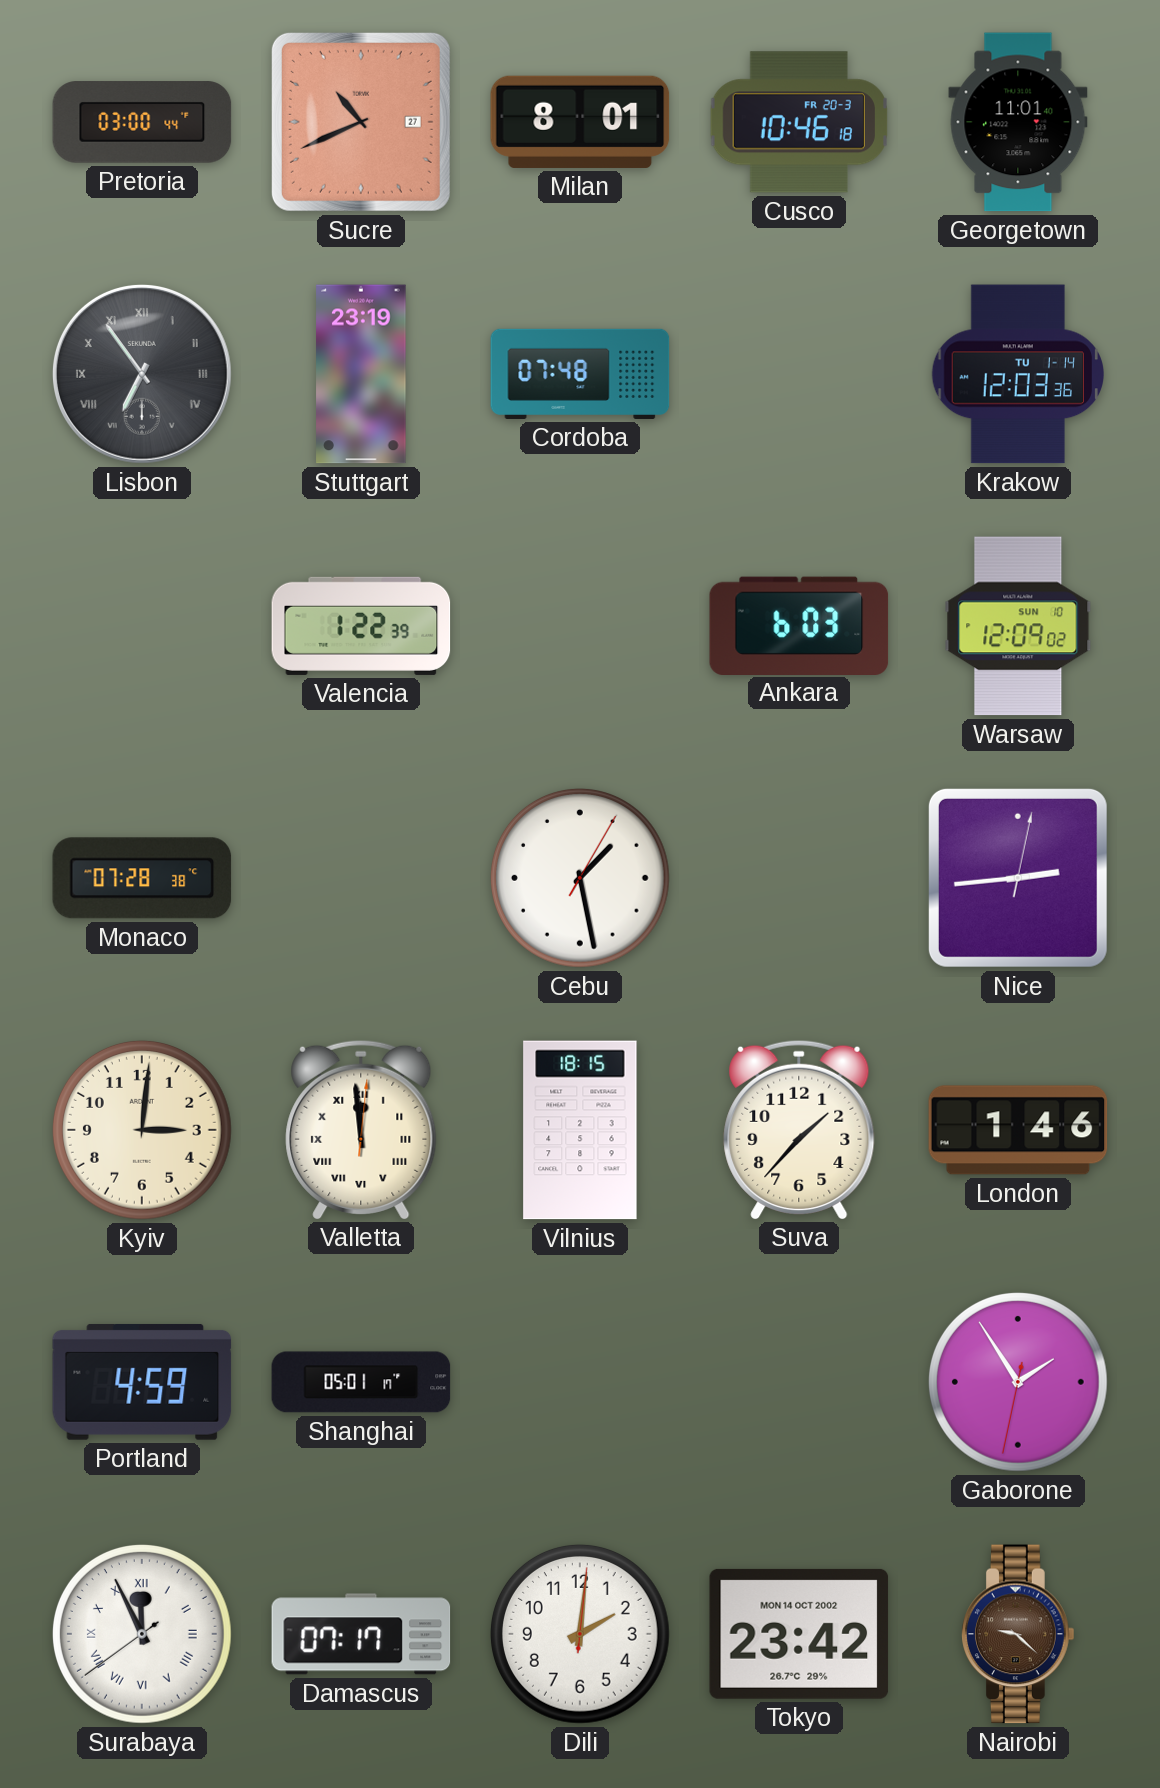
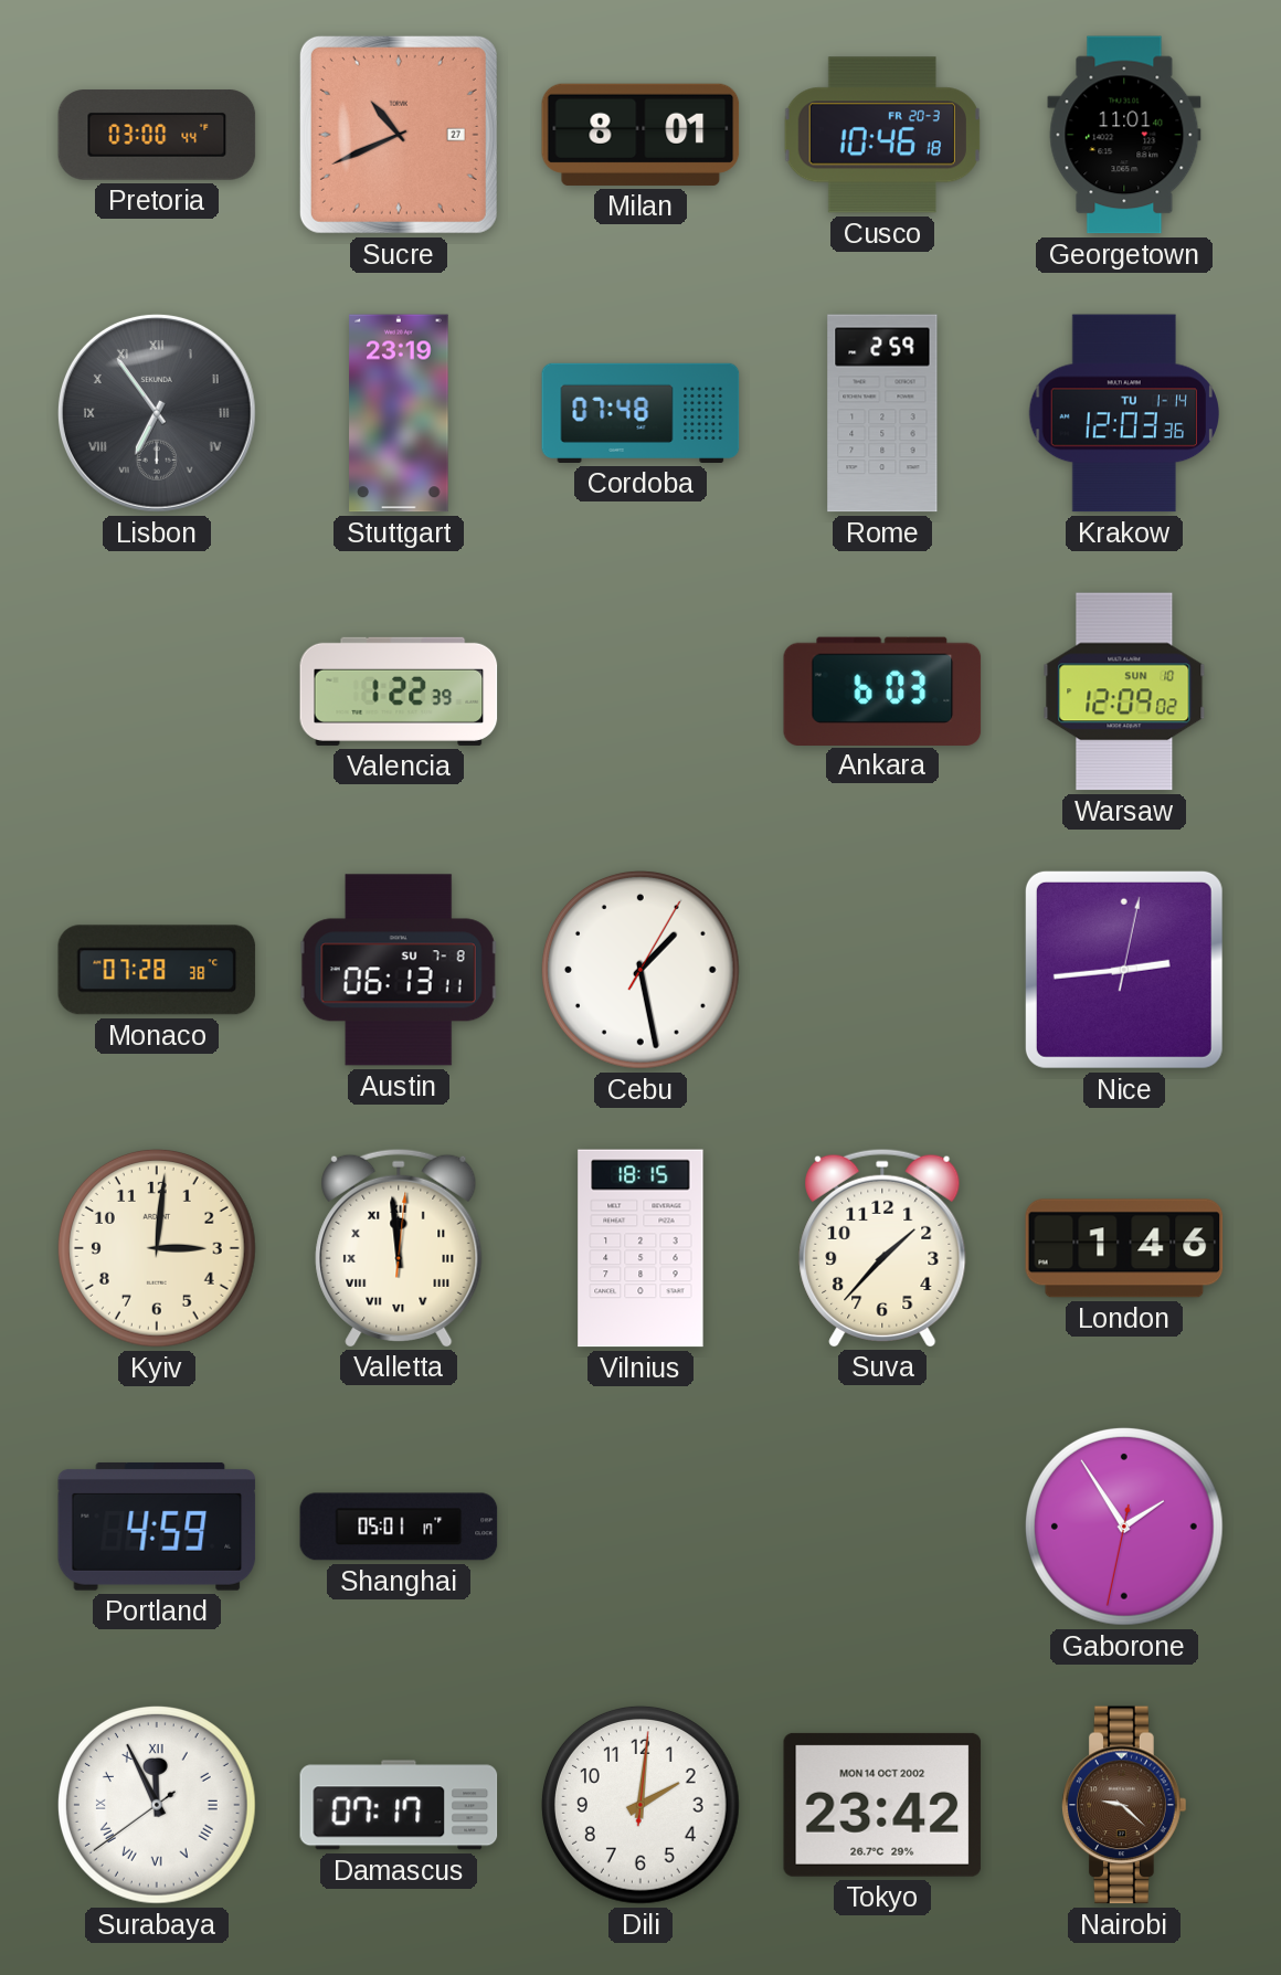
Rome: none -> 2:59
Austin: none -> 06:13
